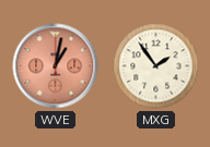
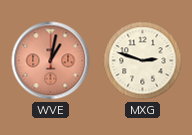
MXG: 1:54 -> 2:48
